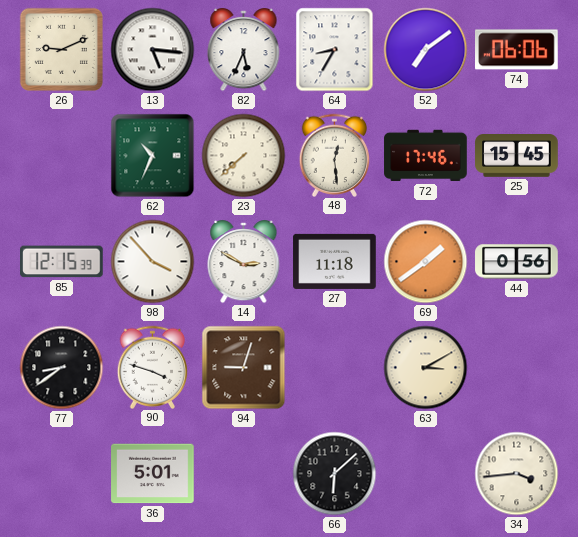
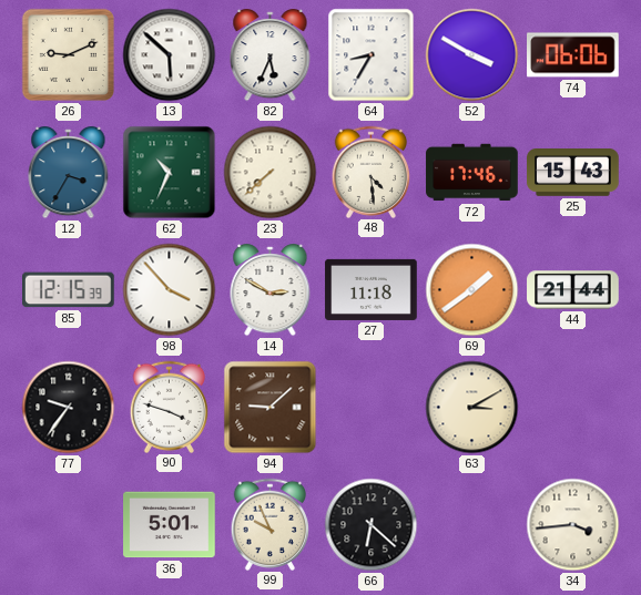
13: 5:16 -> 5:52
52: 7:09 -> 3:50
12: none -> 3:35
48: 12:29 -> 4:29
25: 15:45 -> 15:43
44: 0:56 -> 21:44
77: 8:39 -> 9:36
94: 9:03 -> 9:08
99: none -> 9:56
66: 6:08 -> 6:22
